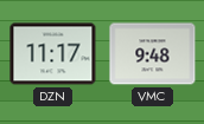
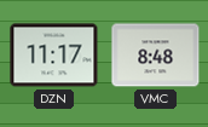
VMC: 9:48 -> 8:48
